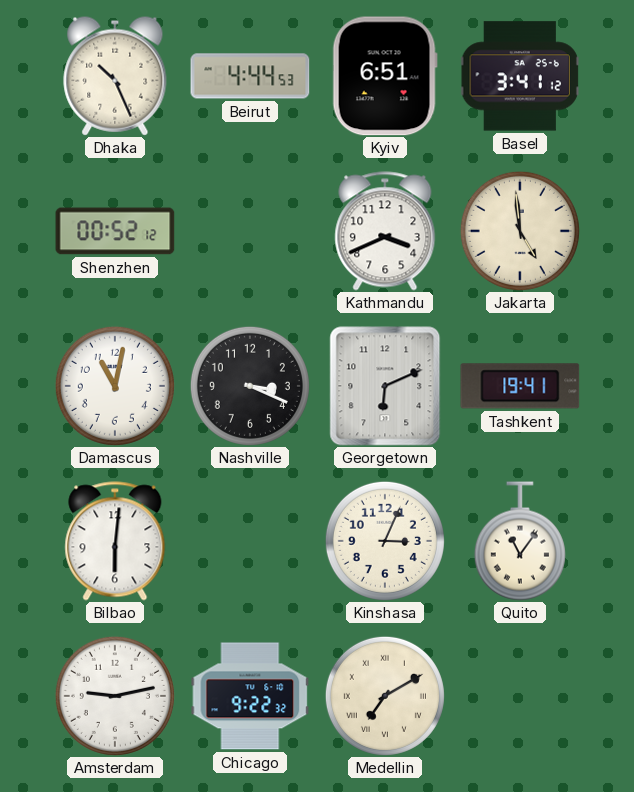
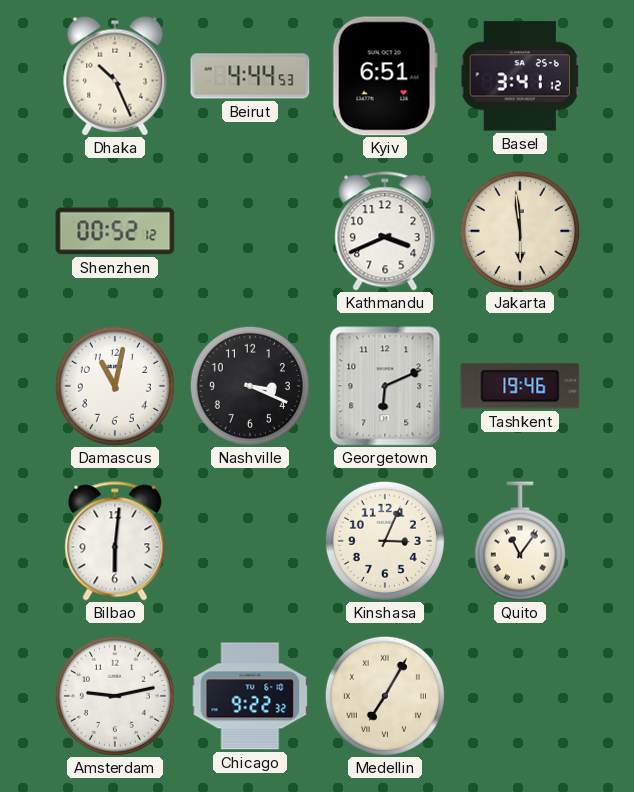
Jakarta: 4:59 -> 5:59
Tashkent: 19:41 -> 19:46
Medellin: 7:10 -> 7:05
